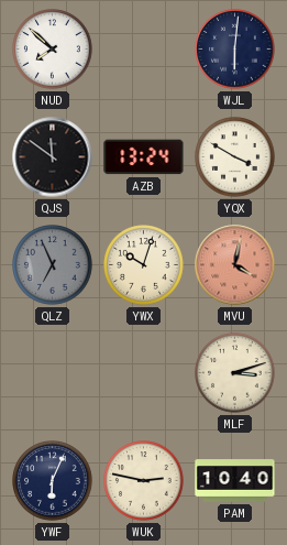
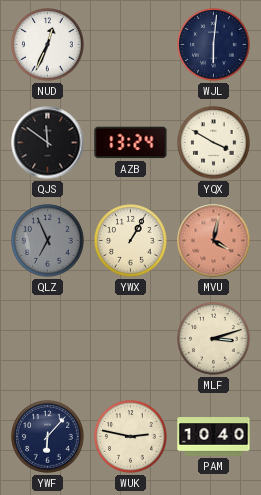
NUD: 7:52 -> 12:34
YWX: 10:03 -> 1:05
YWF: 6:04 -> 6:07
